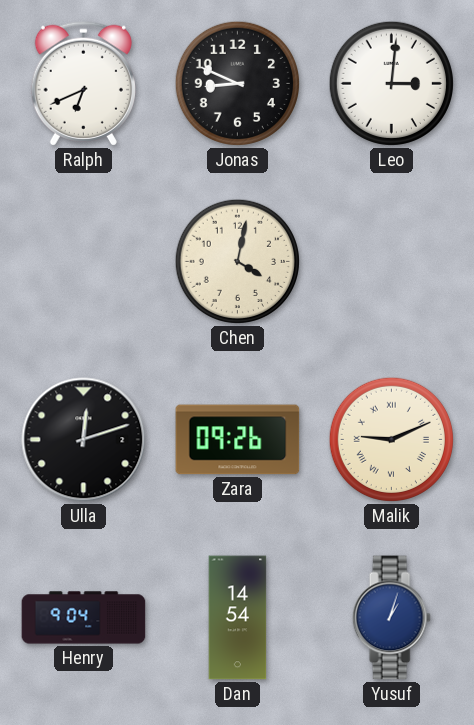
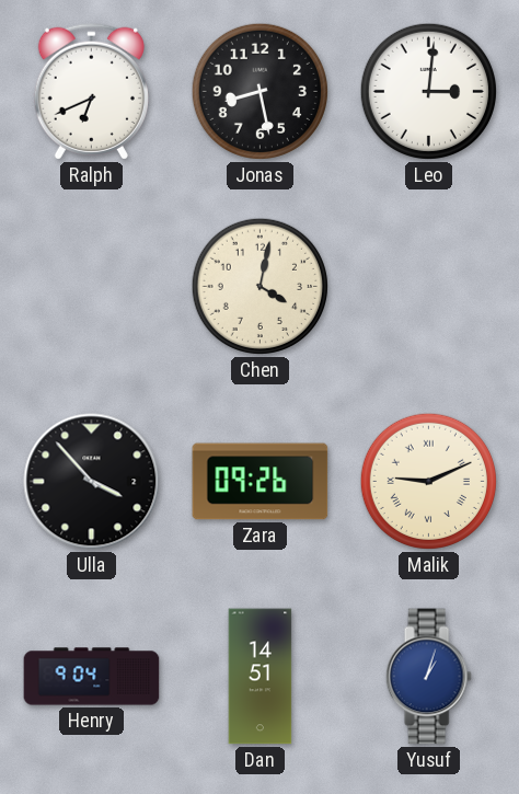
Jonas: 8:49 -> 8:28
Ulla: 12:12 -> 3:53
Dan: 14:54 -> 14:51
